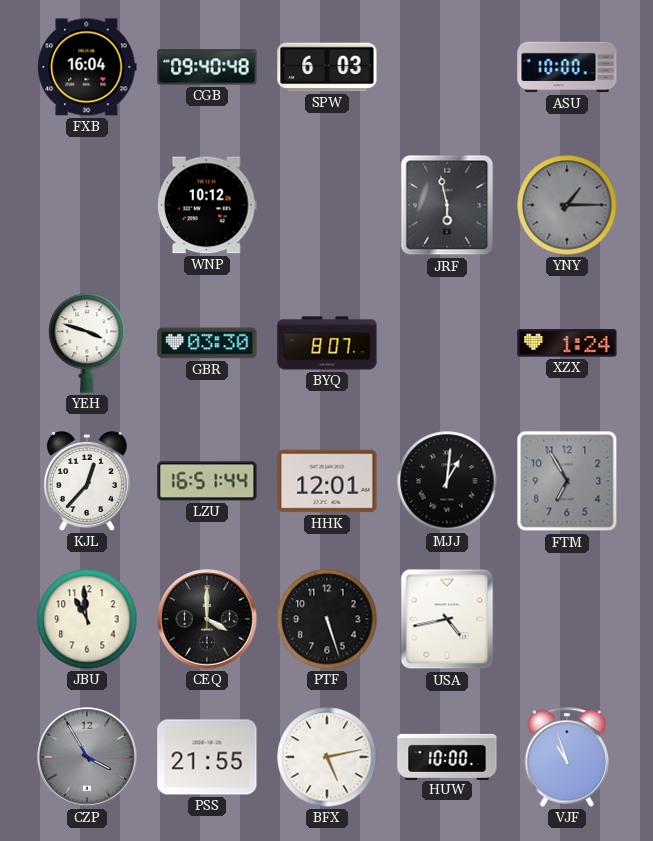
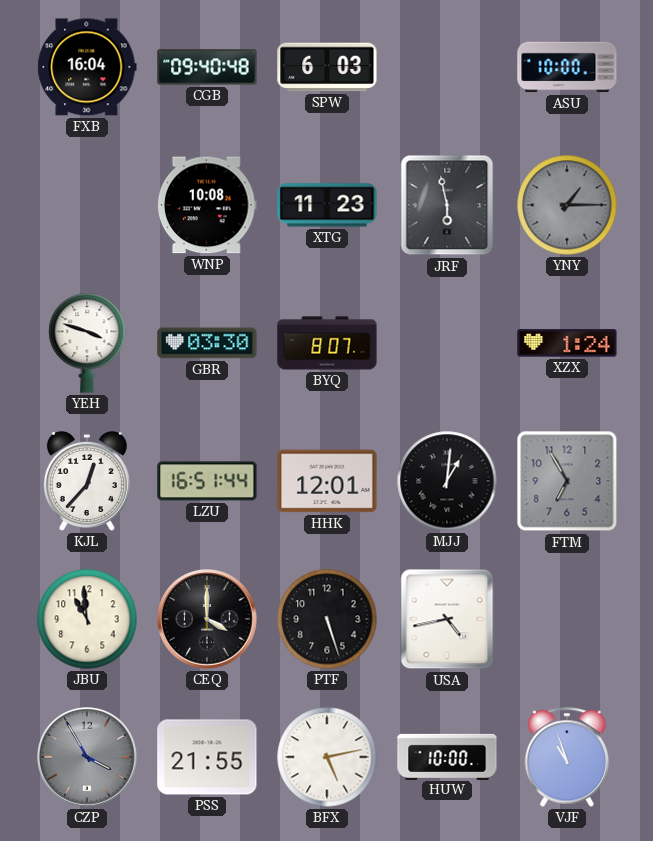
WNP: 10:12 -> 10:08
XTG: none -> 11:23
